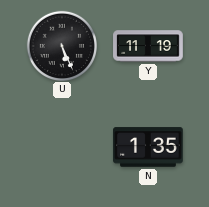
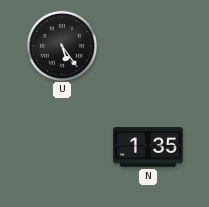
U: 5:26 -> 5:24
Y: 11:19 -> none
